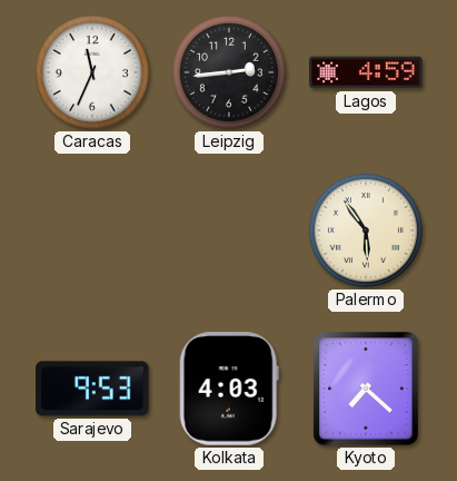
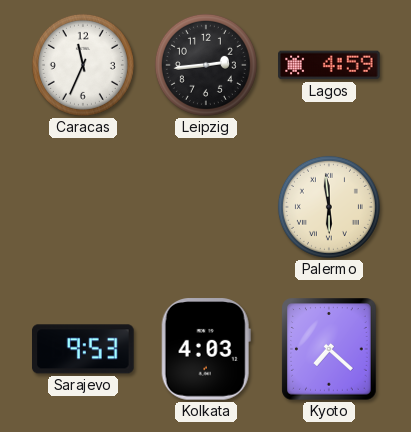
Palermo: 5:54 -> 5:59
